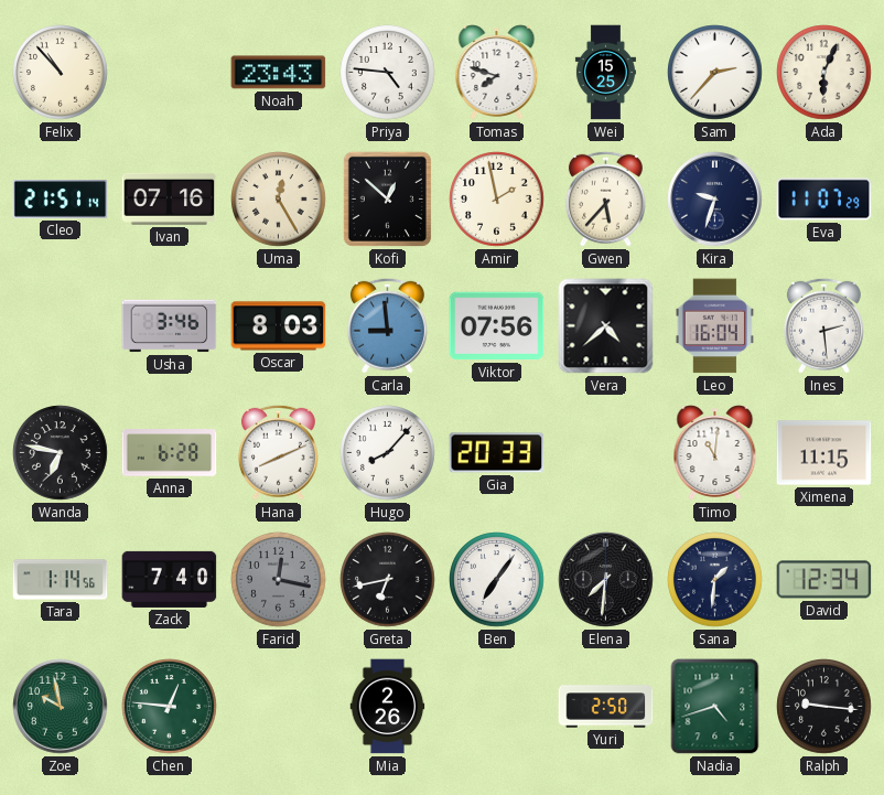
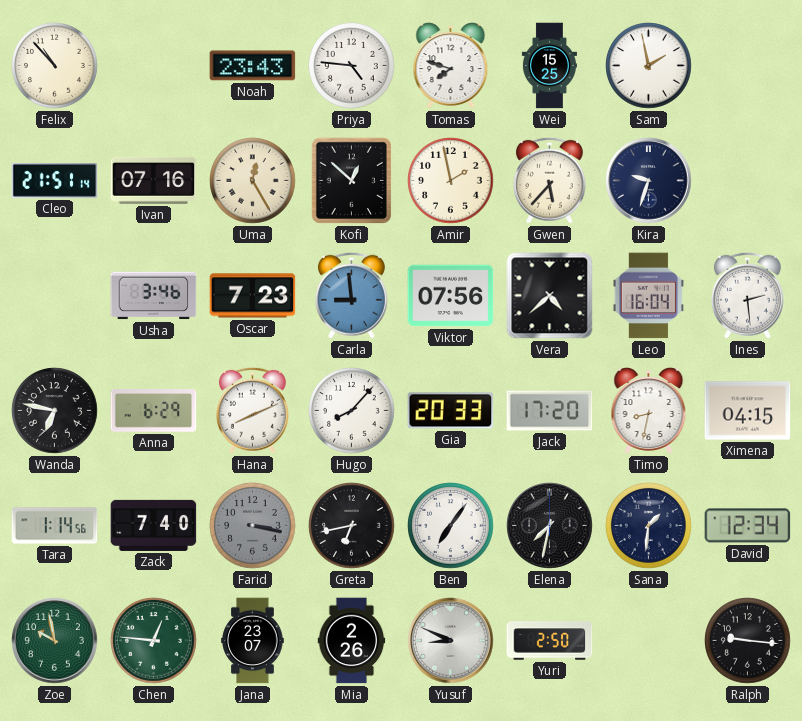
Sam: 2:37 -> 1:58
Ada: 6:04 -> none
Eva: 11:07 -> none
Oscar: 8:03 -> 7:23
Anna: 6:28 -> 6:29
Jack: none -> 17:20
Timo: 11:01 -> 8:32
Ximena: 11:15 -> 04:15
Farid: 12:17 -> 3:17
Elena: 7:31 -> 7:32
Jana: none -> 23:07
Yusuf: none -> 8:49
Nadia: 4:42 -> none
